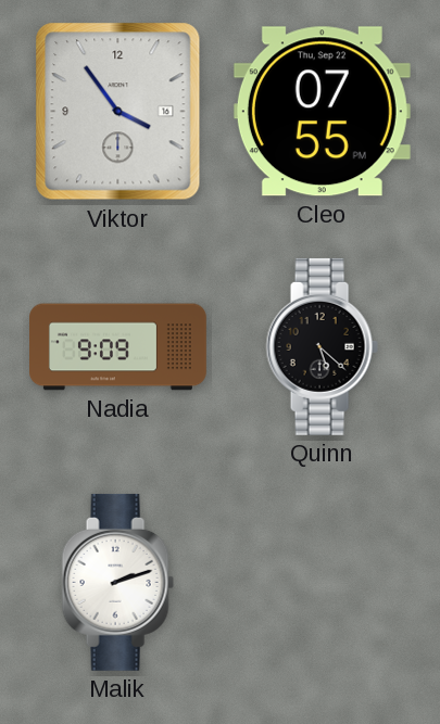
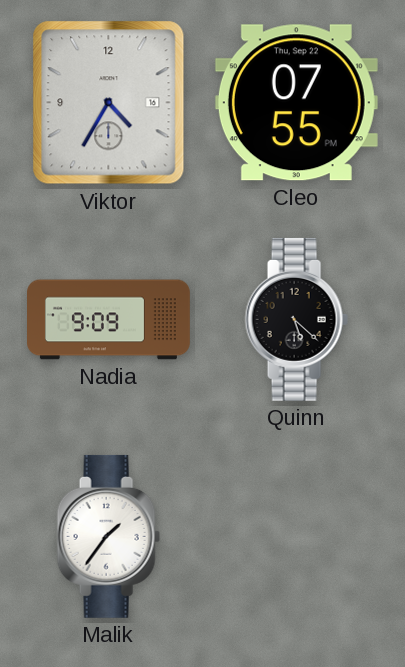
Viktor: 3:54 -> 4:35
Malik: 2:12 -> 1:36
